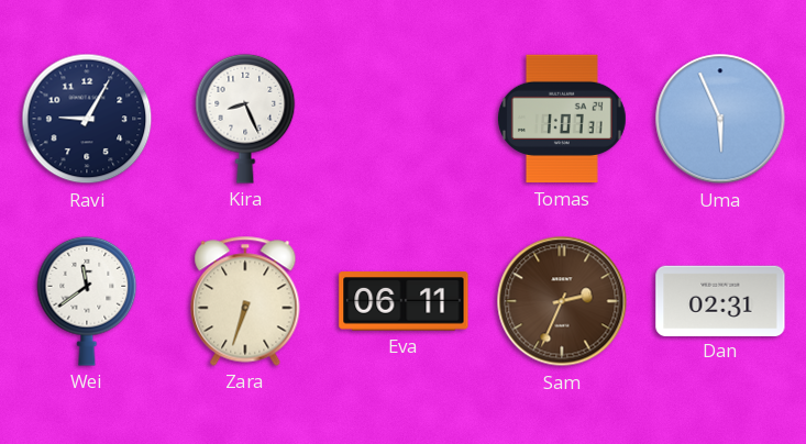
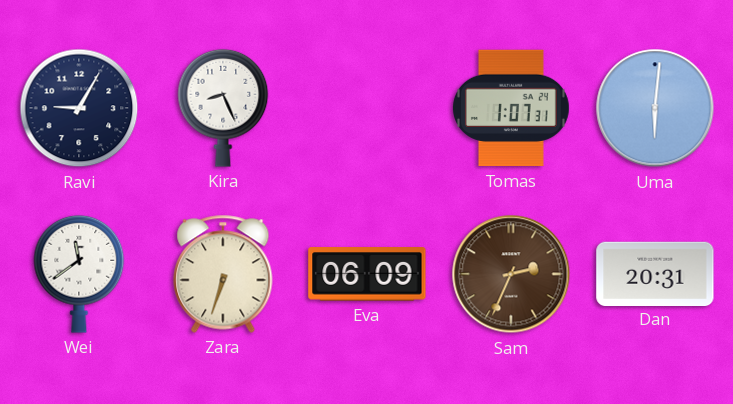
Uma: 5:56 -> 6:01
Eva: 06:11 -> 06:09
Dan: 02:31 -> 20:31
